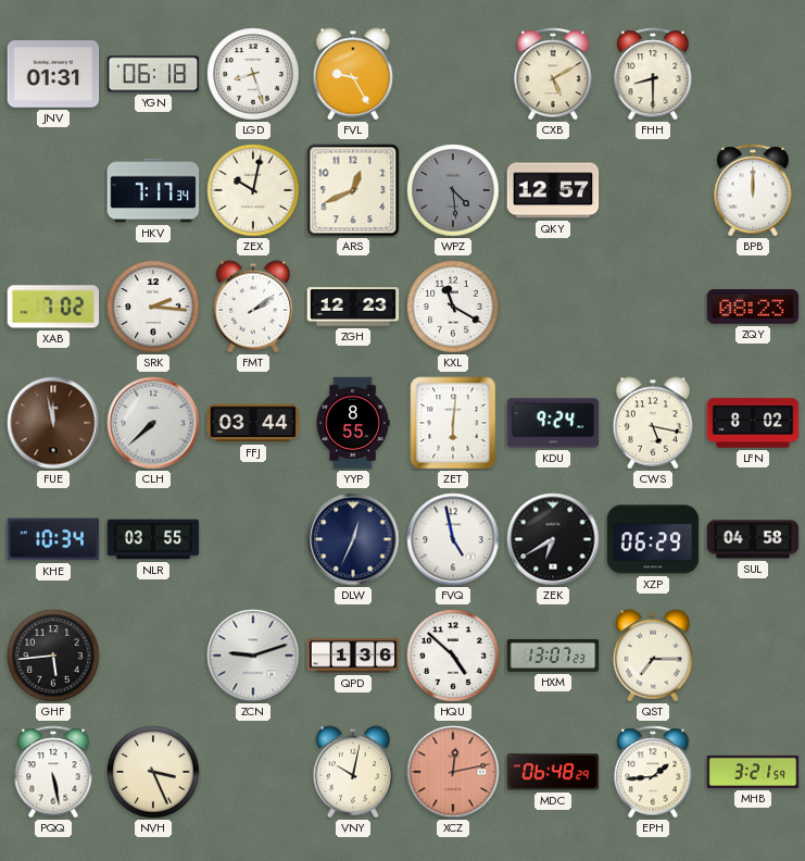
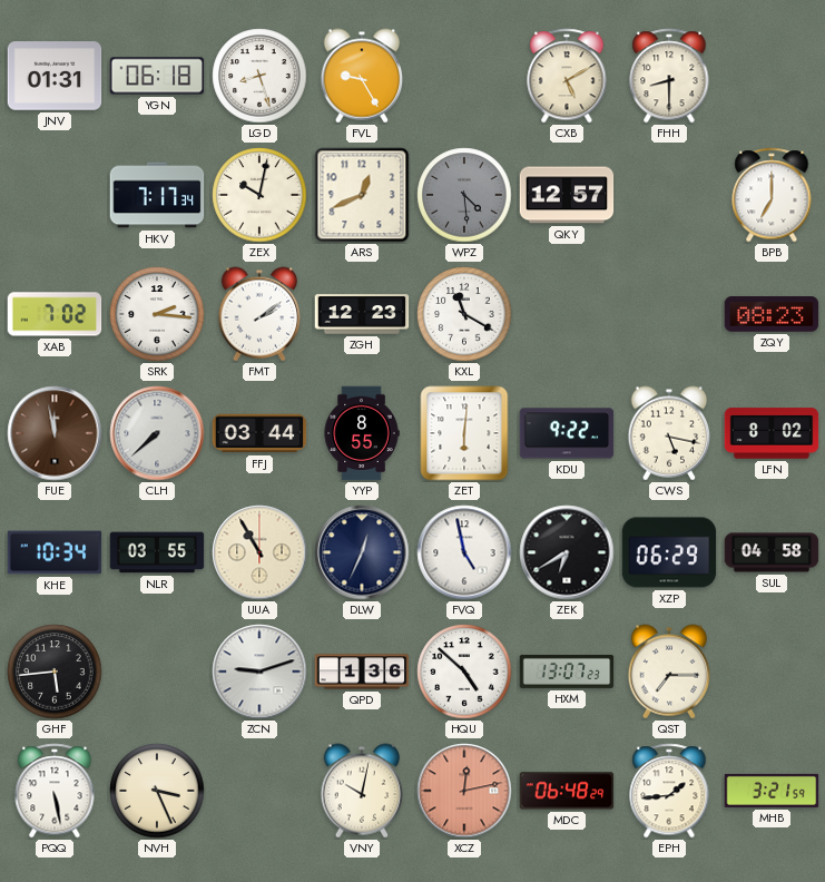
BPB: 12:00 -> 7:00
KDU: 9:24 -> 9:22
UUA: none -> 10:55
